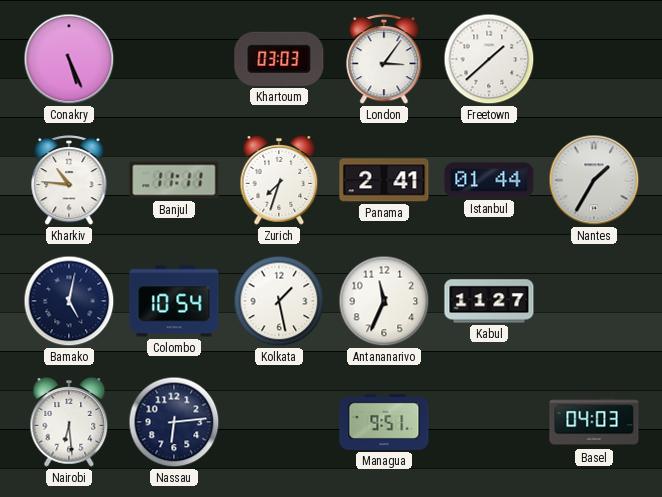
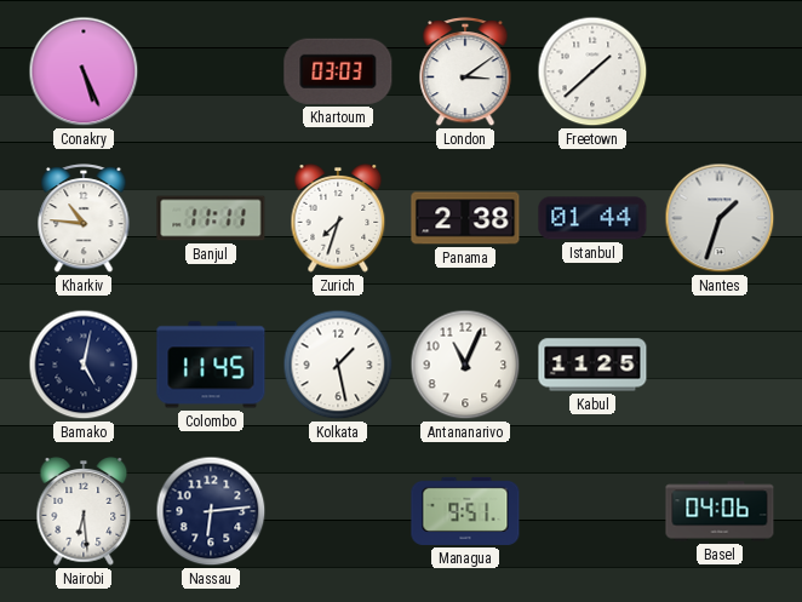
London: 3:06 -> 3:09
Panama: 2:41 -> 2:38
Nantes: 1:35 -> 1:33
Colombo: 10:54 -> 11:45
Antananarivo: 11:34 -> 11:04
Kabul: 11:27 -> 11:25
Basel: 04:03 -> 04:06
